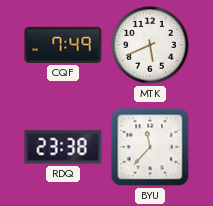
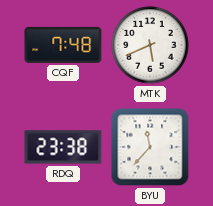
CQF: 7:49 -> 7:48
